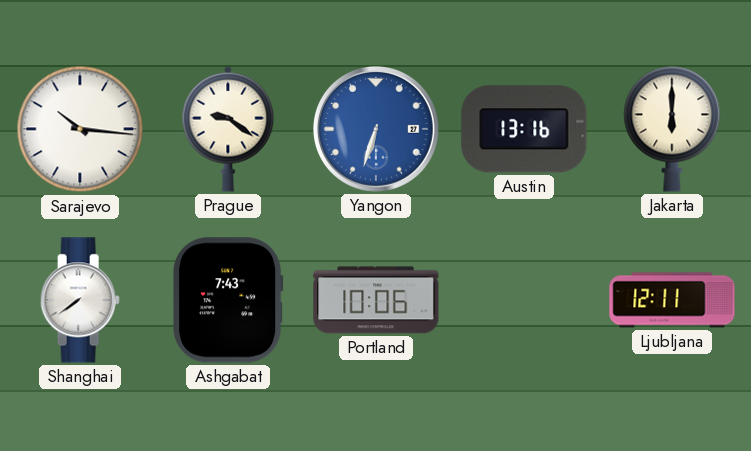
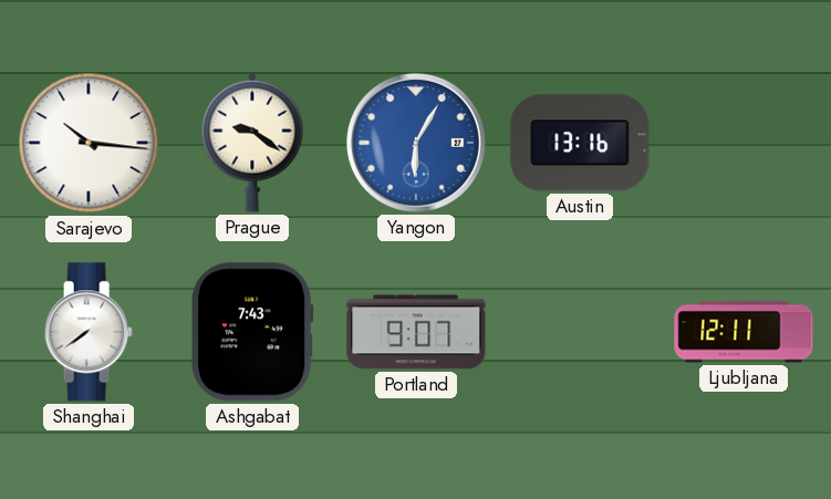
Yangon: 6:33 -> 6:05
Jakarta: 6:00 -> none
Portland: 10:06 -> 9:07
